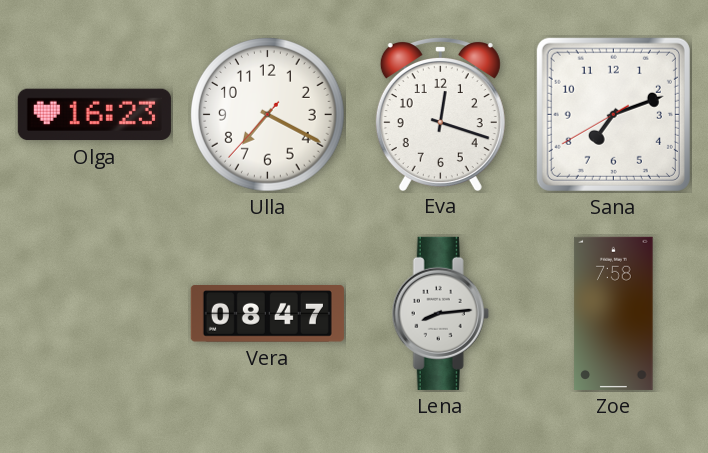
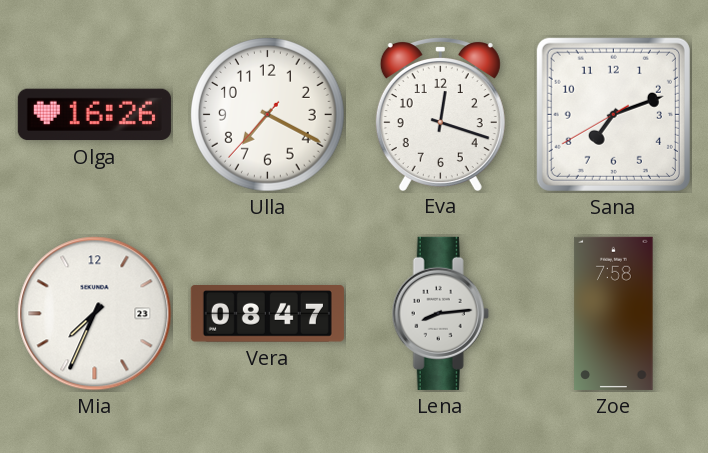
Olga: 16:23 -> 16:26
Mia: none -> 7:34
